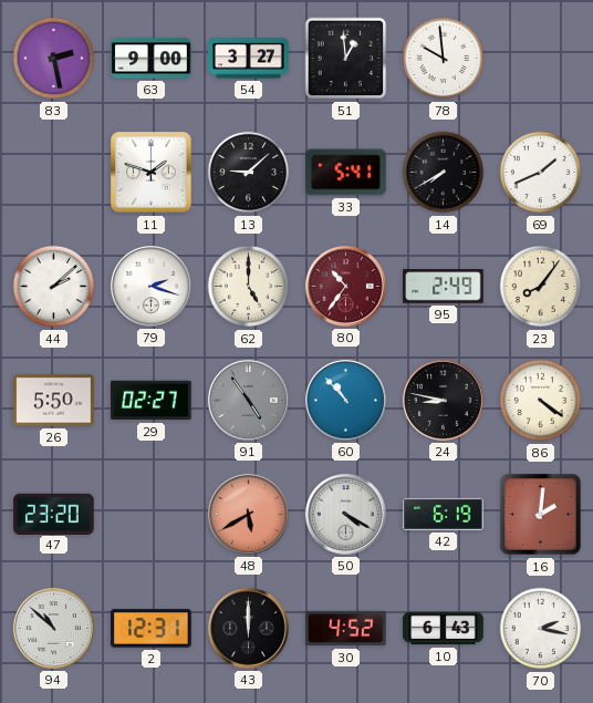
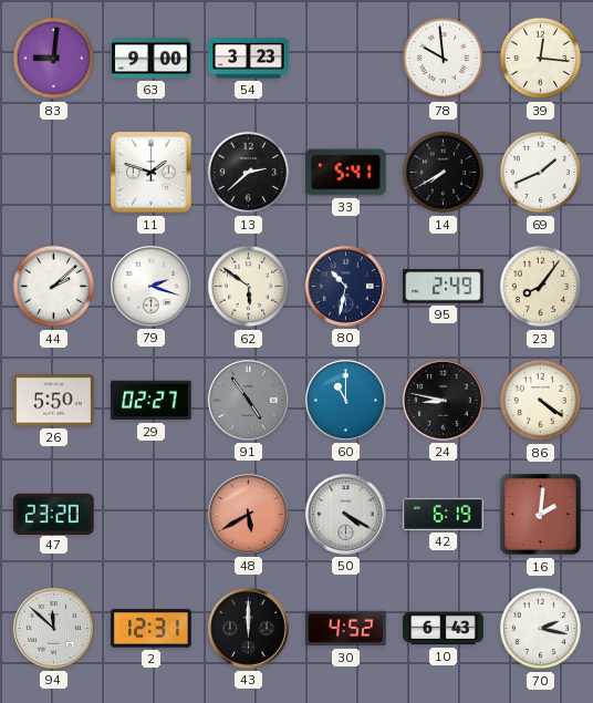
83: 2:28 -> 9:01
54: 3:27 -> 3:23
51: 12:59 -> none
39: none -> 12:16
13: 9:08 -> 2:38
62: 5:00 -> 5:51
80: 10:36 -> 10:32
80 dial: burgundy -> navy
60: 10:53 -> 11:00
94: 10:52 -> 11:52
